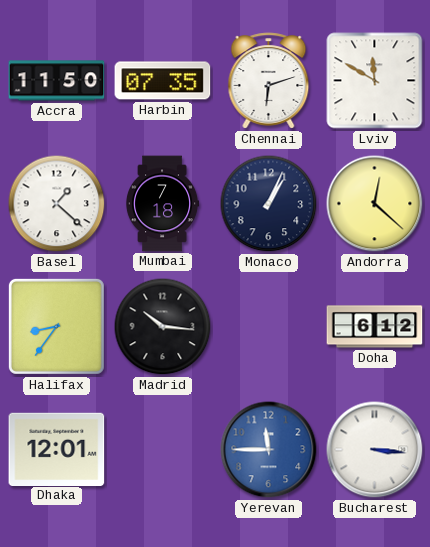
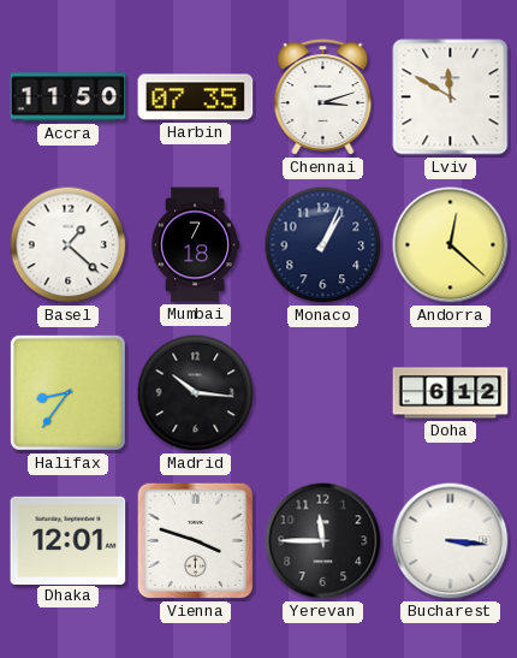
Chennai: 6:12 -> 3:12
Vienna: none -> 3:48
Yerevan dial: blue -> black
